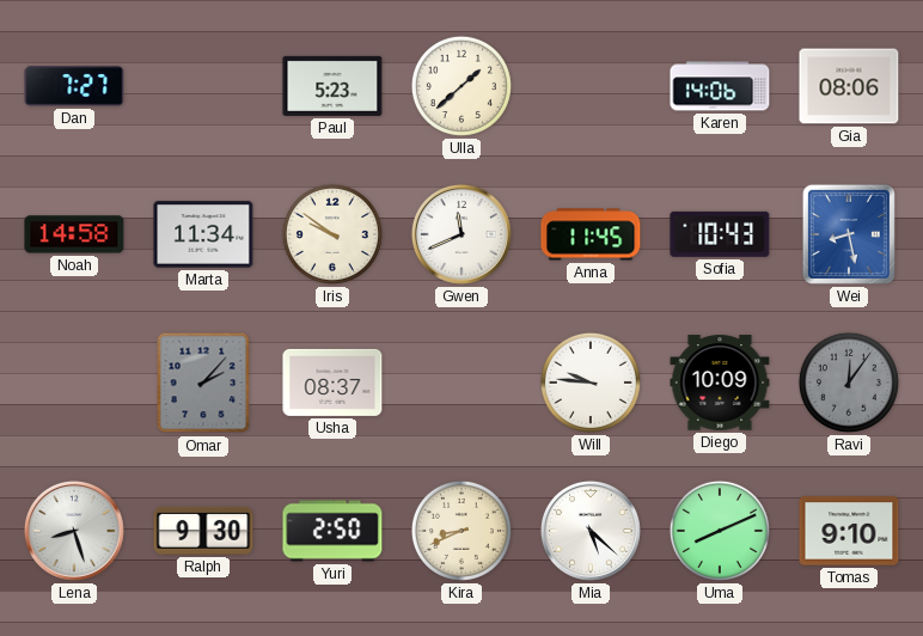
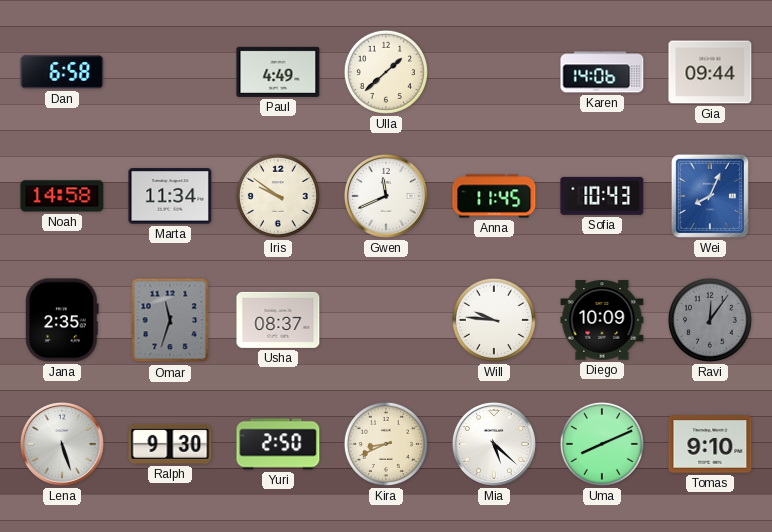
Dan: 7:27 -> 6:58
Paul: 5:23 -> 4:49
Gia: 08:06 -> 09:44
Wei: 8:28 -> 8:04
Jana: none -> 2:35
Omar: 2:07 -> 11:33
Lena: 8:27 -> 5:27
